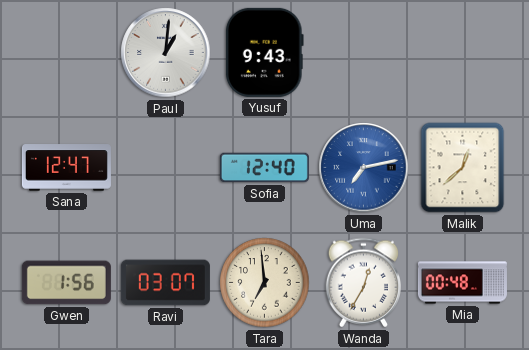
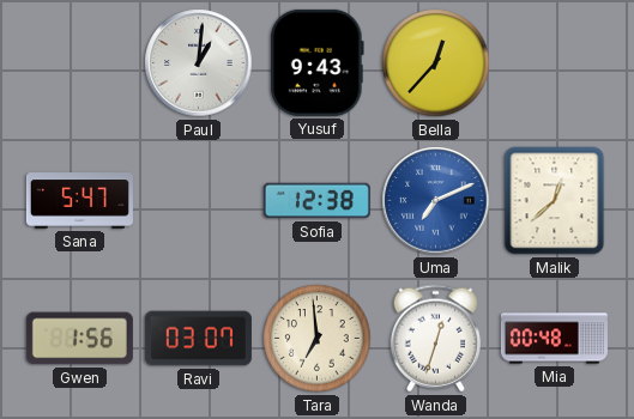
Bella: none -> 12:37
Sana: 12:47 -> 5:47
Sofia: 12:40 -> 12:38
Uma: 7:13 -> 7:11
Wanda: 12:35 -> 12:33
